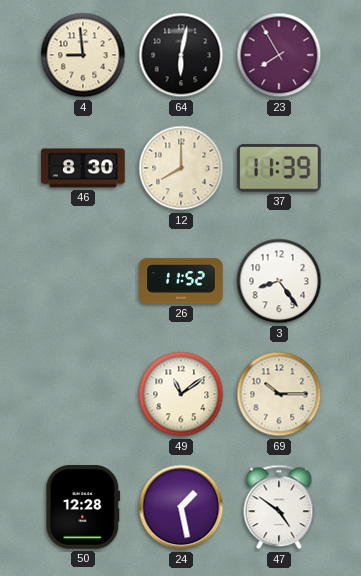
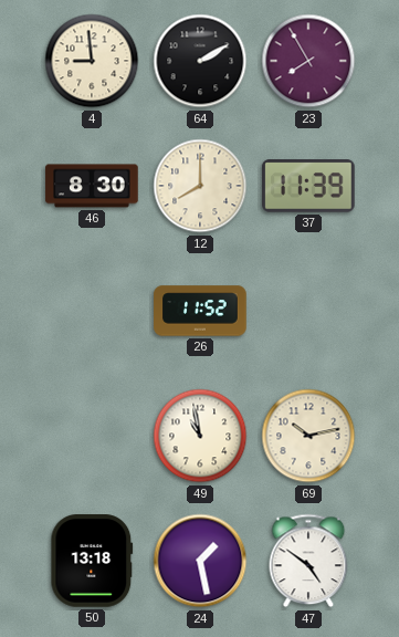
64: 6:02 -> 2:10
3: 8:24 -> none
49: 11:09 -> 10:58
69: 10:15 -> 10:13
50: 12:28 -> 13:18
